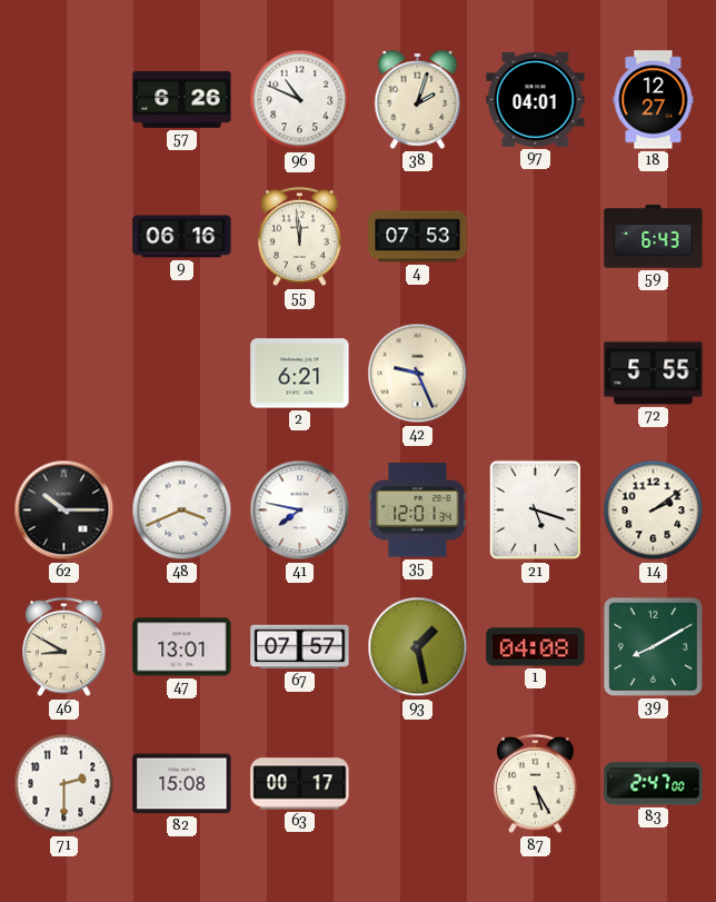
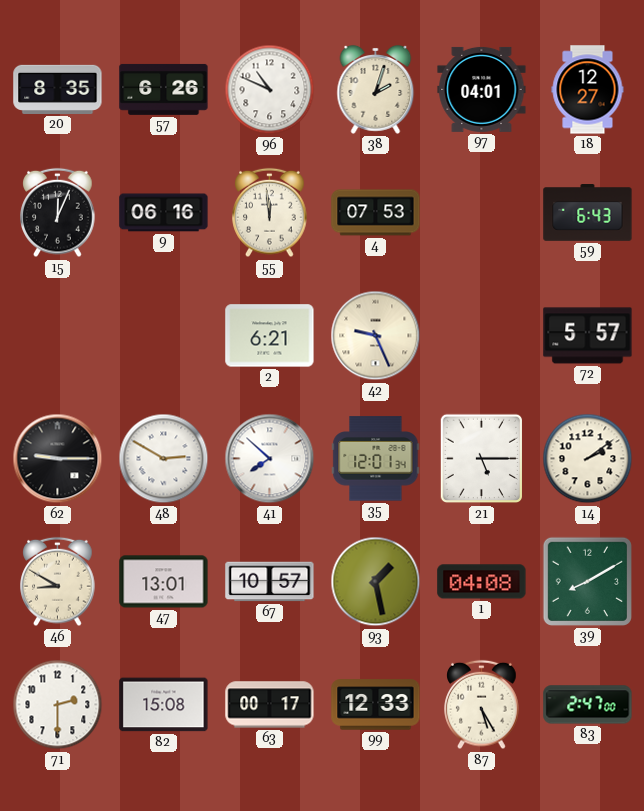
20: none -> 8:35
15: none -> 12:04
72: 5:55 -> 5:57
62: 10:15 -> 9:15
48: 3:41 -> 2:50
41: 7:47 -> 7:52
21: 5:18 -> 5:15
67: 07:57 -> 10:57
99: none -> 12:33
